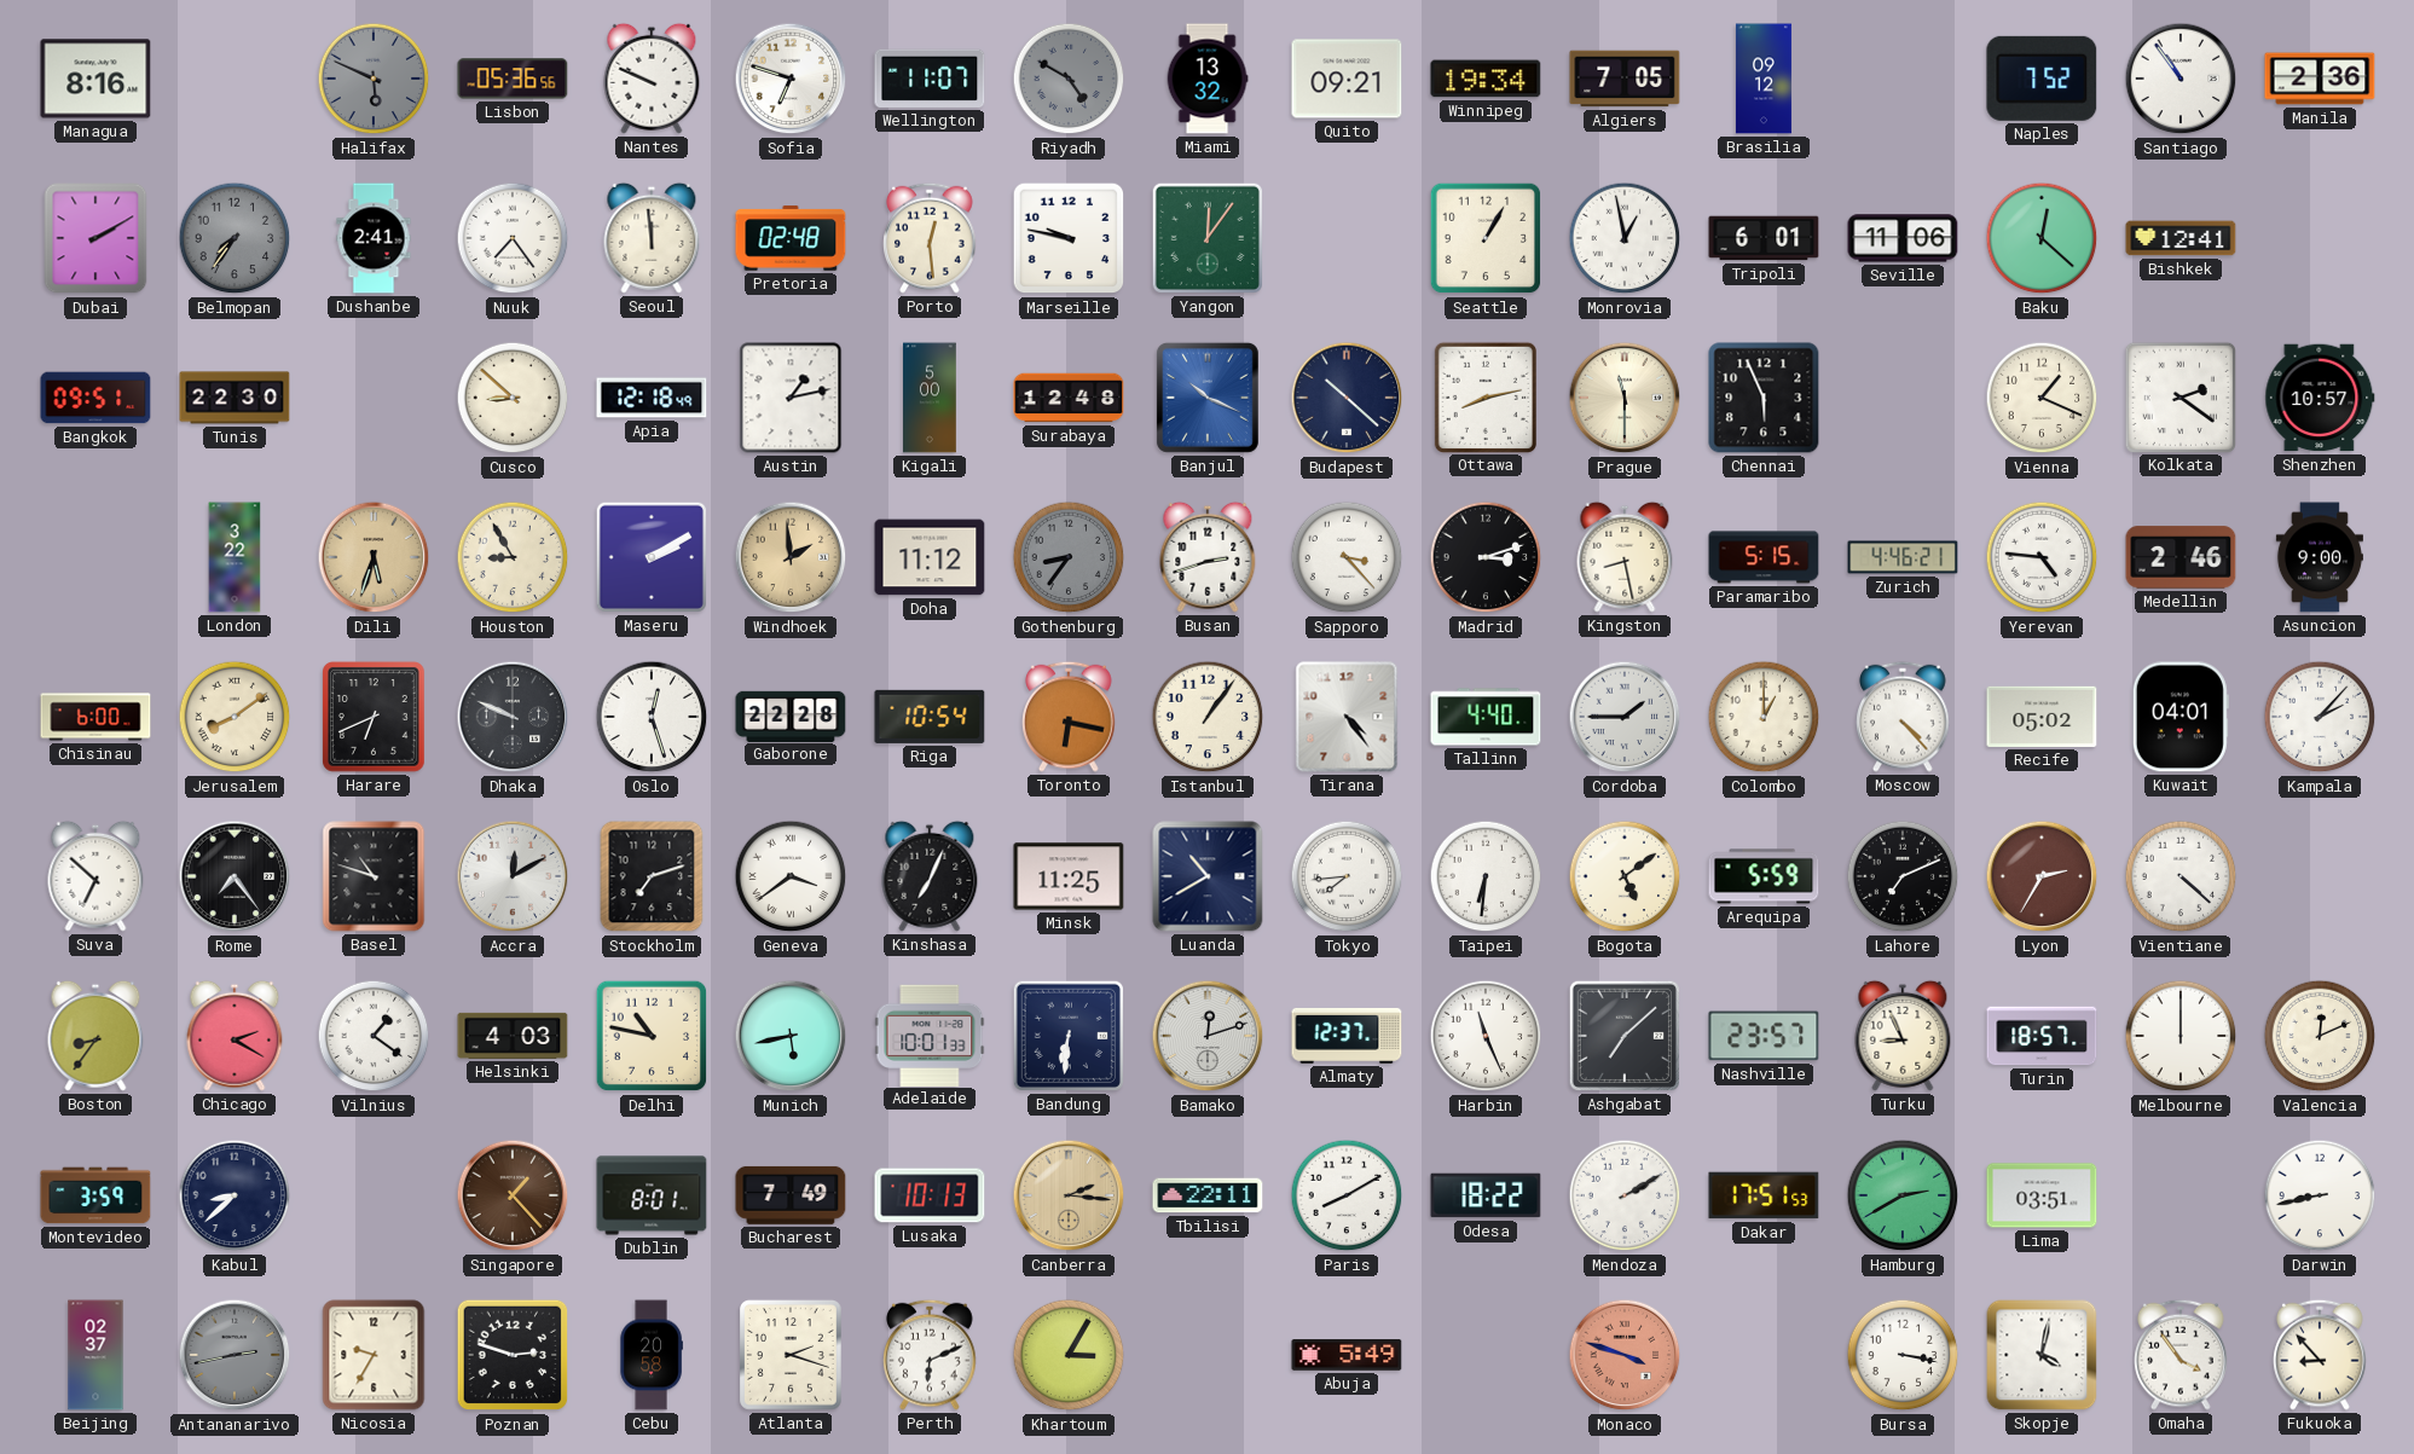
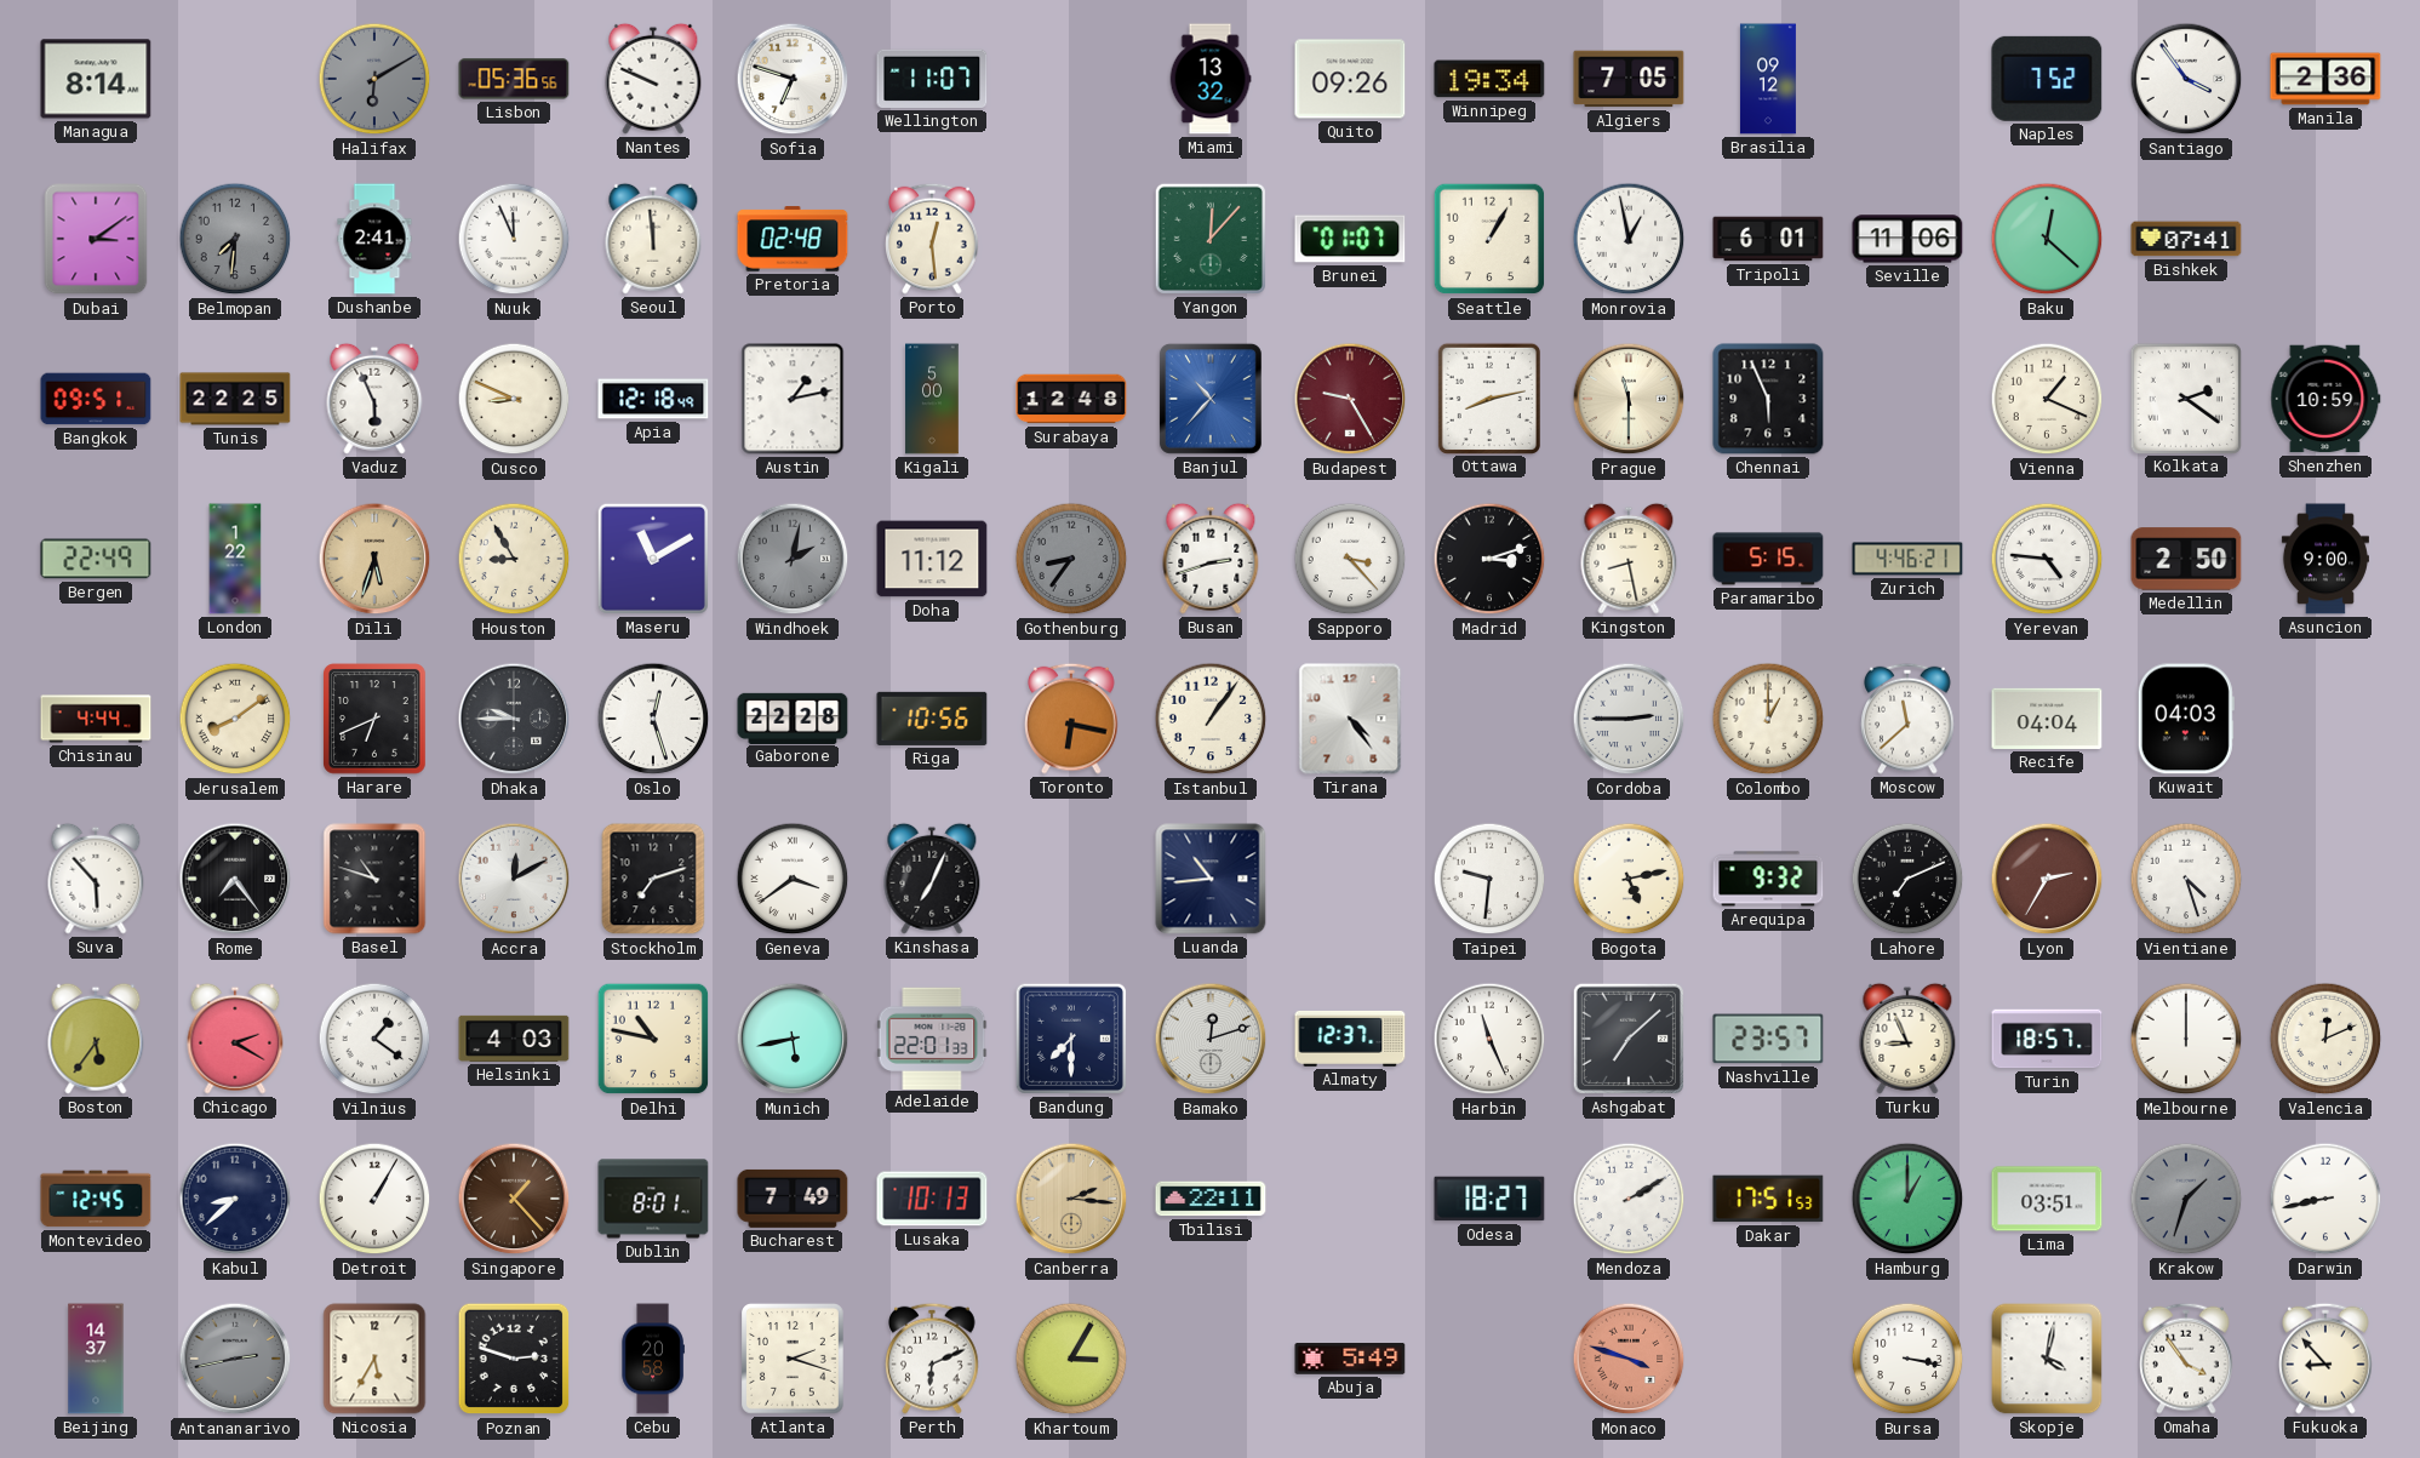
Managua: 8:16 -> 8:14
Halifax: 5:49 -> 6:10
Riyadh: 4:50 -> none
Quito: 09:21 -> 09:26
Santiago: 10:54 -> 3:54
Dubai: 2:10 -> 3:09
Belmopan: 7:36 -> 7:31
Nuuk: 7:24 -> 11:56
Marseille: 9:47 -> none
Yangon: 12:06 -> 12:07
Brunei: none -> 01:07
Bishkek: 12:41 -> 07:41
Tunis: 22:30 -> 22:25
Vaduz: none -> 5:56
Cusco: 8:52 -> 8:49
Banjul: 10:19 -> 10:37
Budapest: 10:22 -> 9:25
Budapest dial: navy -> burgundy
Shenzhen: 10:57 -> 10:59
Bergen: none -> 22:49
London: 3:22 -> 1:22
Maseru: 2:10 -> 11:10
Windhoek: 1:59 -> 2:02
Windhoek dial: champagne -> grey
Medellin: 2:46 -> 2:50
Chisinau: 6:00 -> 4:44
Dhaka: 9:49 -> 9:45
Riga: 10:54 -> 10:56
Tallinn: 4:40 -> none
Cordoba: 1:45 -> 2:45
Moscow: 4:23 -> 11:38
Recife: 05:02 -> 04:04
Kuwait: 04:01 -> 04:03
Kampala: 2:07 -> none
Suva: 6:52 -> 5:53
Minsk: 11:25 -> none
Luanda: 10:40 -> 10:44
Tokyo: 7:44 -> none
Taipei: 6:31 -> 9:31
Bogota: 5:09 -> 5:13
Arequipa: 5:59 -> 9:32
Vientiane: 4:22 -> 4:27
Boston: 8:36 -> 5:36
Adelaide: 10:01 -> 22:01
Bandung: 6:31 -> 7:30
Montevideo: 3:59 -> 12:45
Detroit: none -> 1:05
Paris: 8:10 -> none
Odesa: 18:22 -> 18:27
Hamburg: 2:40 -> 1:00
Krakow: none -> 1:33
Beijing: 02:37 -> 14:37
Nicosia: 9:35 -> 5:35
